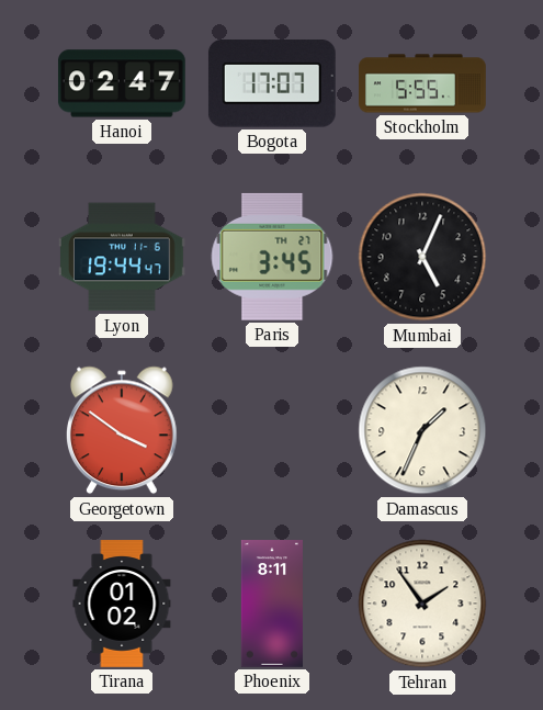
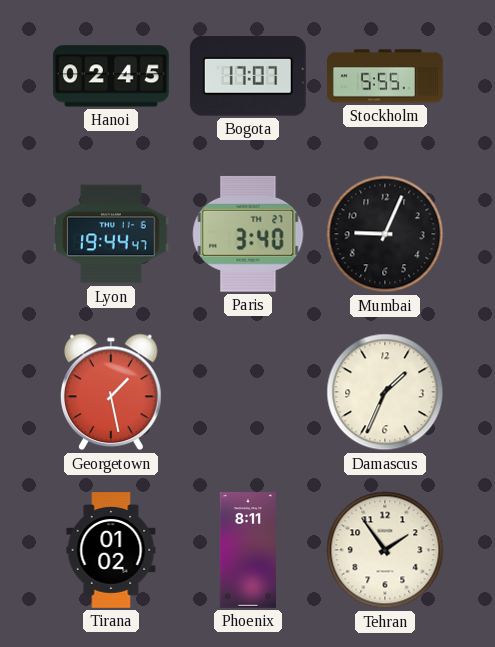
Hanoi: 02:47 -> 02:45
Paris: 3:45 -> 3:40
Mumbai: 5:04 -> 9:04
Georgetown: 3:51 -> 1:28
